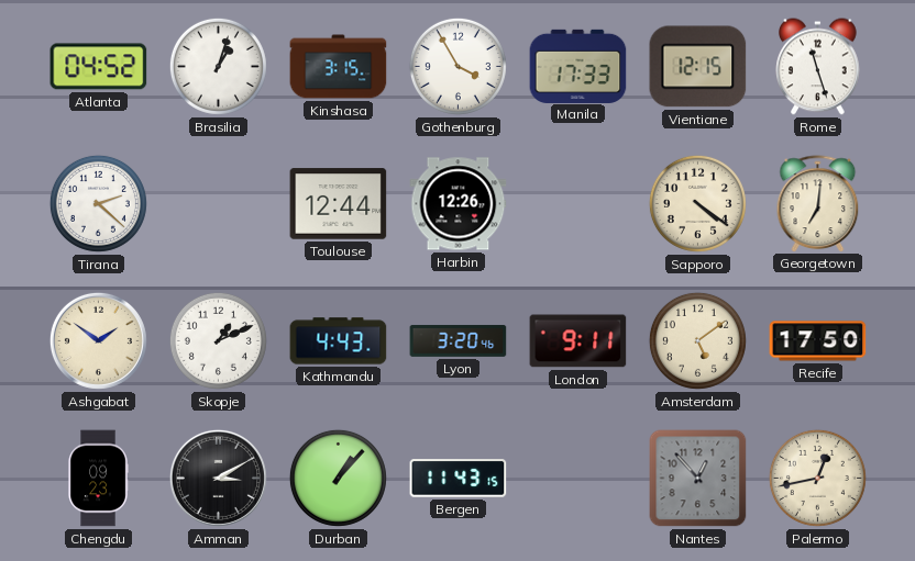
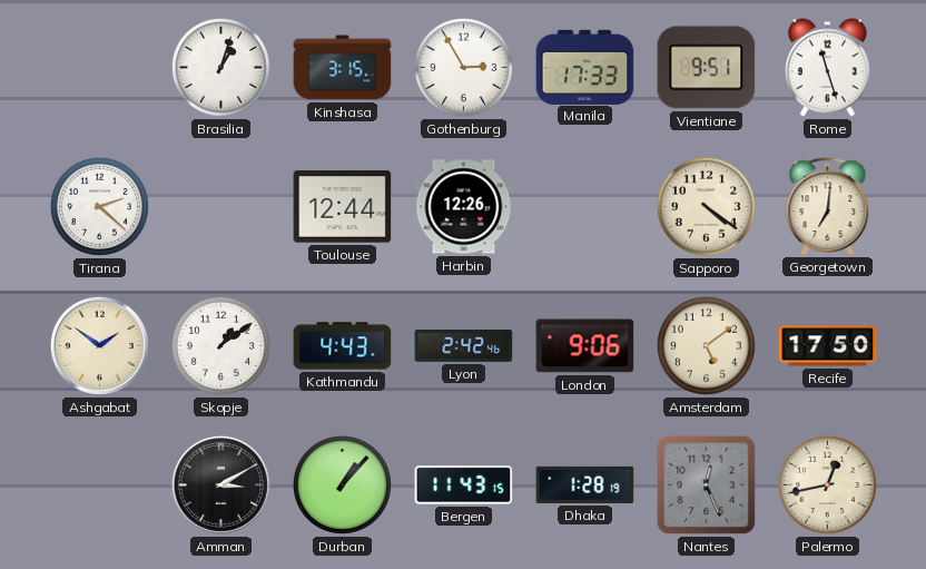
Atlanta: 04:52 -> none
Gothenburg: 3:55 -> 2:55
Vientiane: 12:15 -> 9:51
Skopje: 1:11 -> 1:09
Lyon: 3:20 -> 2:42
London: 9:11 -> 9:06
Chengdu: 09:23 -> none
Dhaka: none -> 1:28
Nantes: 12:53 -> 12:26
